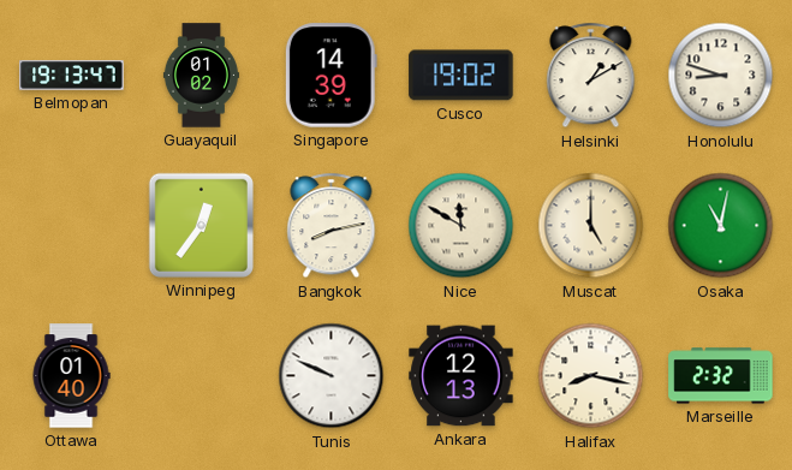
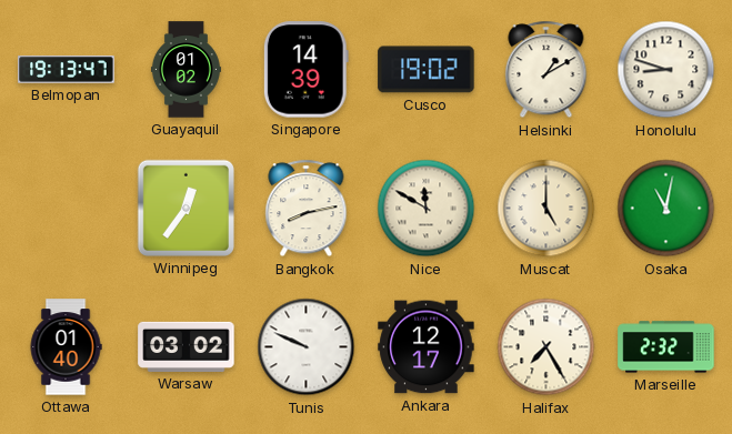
Warsaw: none -> 03:02
Ankara: 12:13 -> 12:17
Halifax: 8:17 -> 7:25
